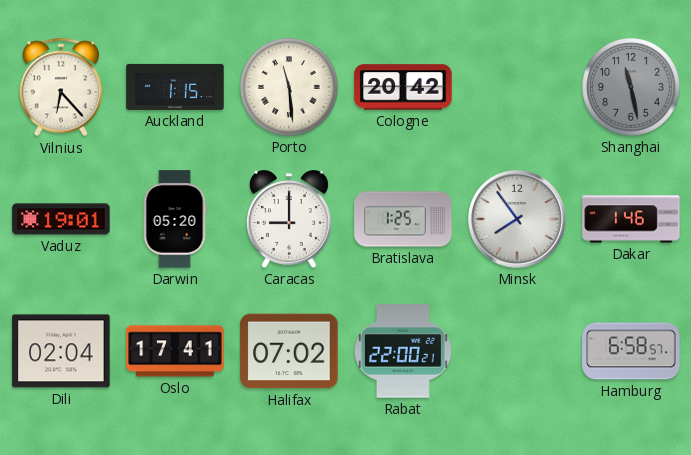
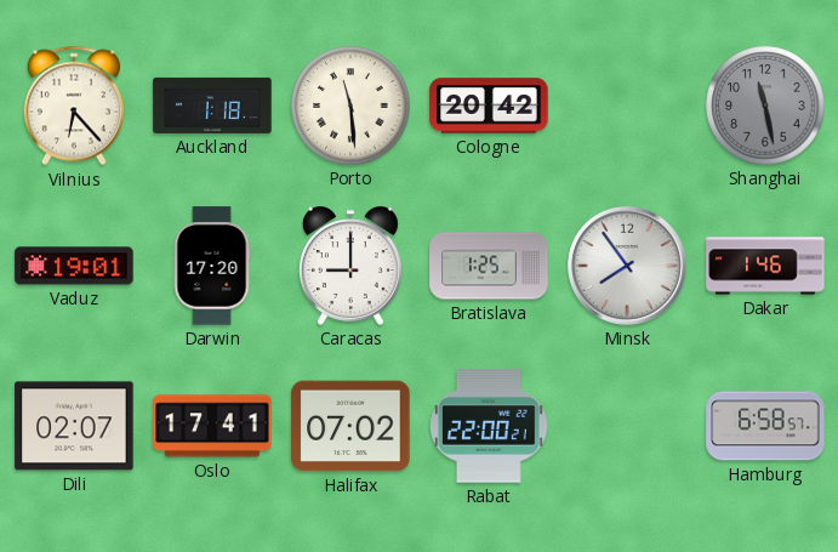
Auckland: 1:15 -> 1:18
Darwin: 05:20 -> 17:20
Dili: 02:04 -> 02:07
